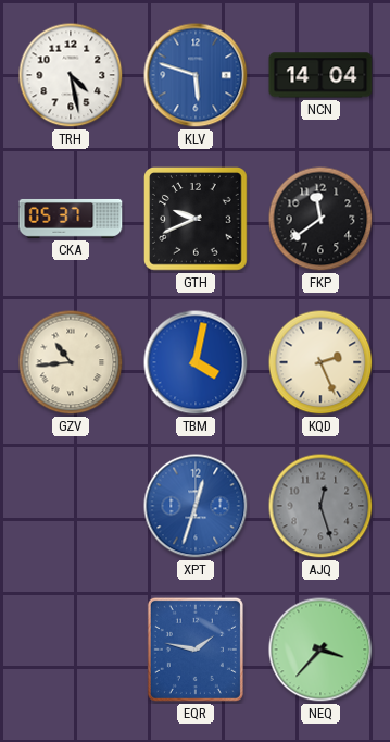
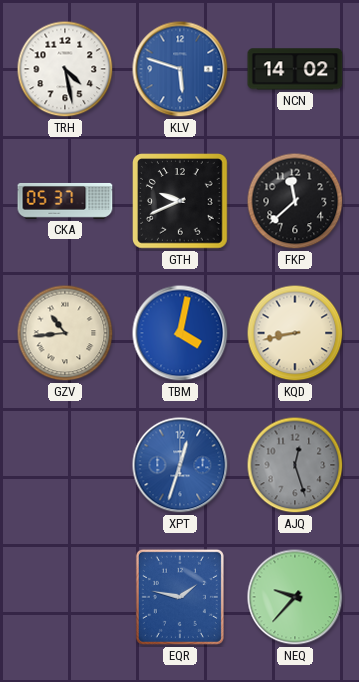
NCN: 14:04 -> 14:02
FKP: 11:39 -> 11:38
KQD: 2:26 -> 8:43
NEQ: 3:37 -> 9:37
